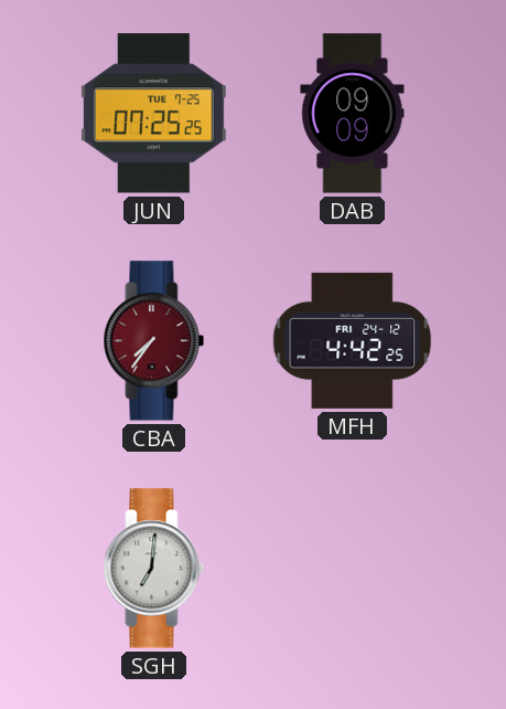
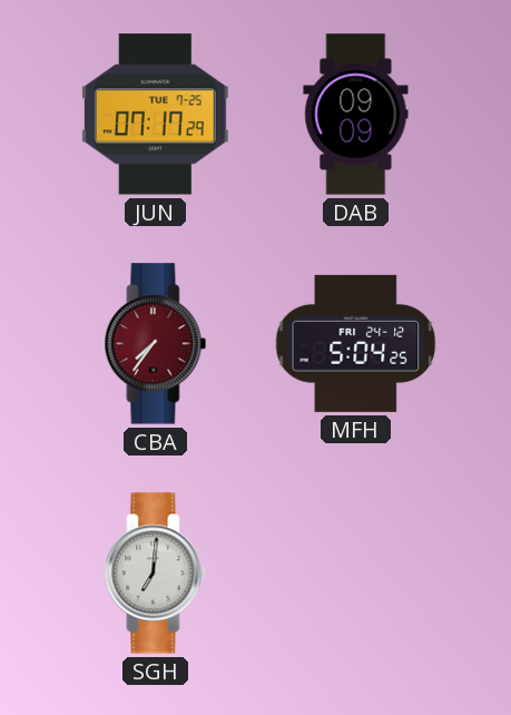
JUN: 07:25 -> 07:17
MFH: 4:42 -> 5:04
